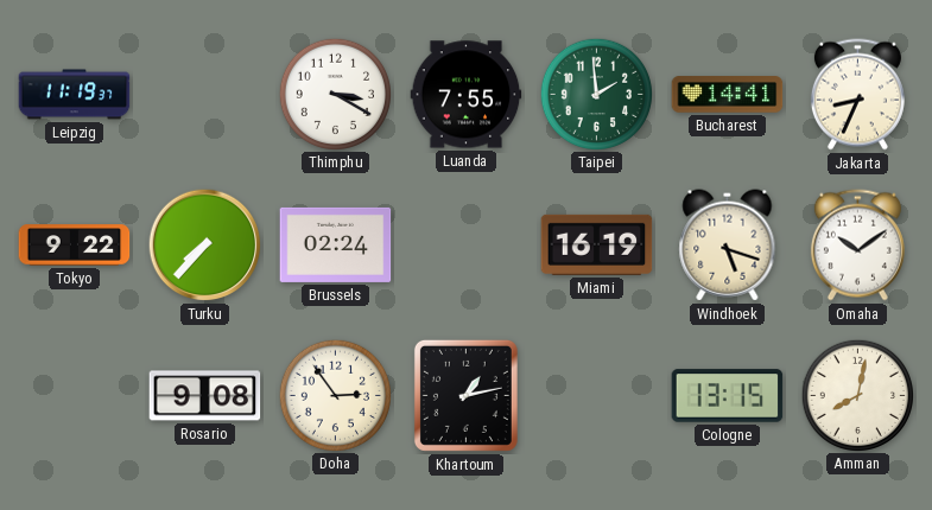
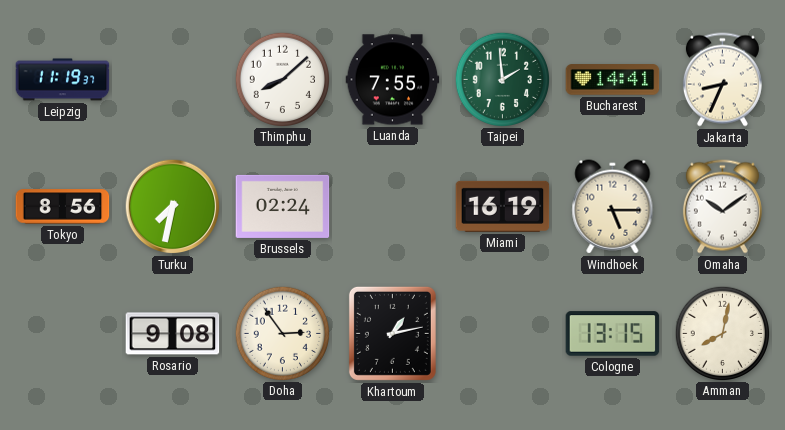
Thimphu: 3:20 -> 8:08
Tokyo: 9:22 -> 8:56
Turku: 7:37 -> 7:32
Windhoek: 5:18 -> 5:15
